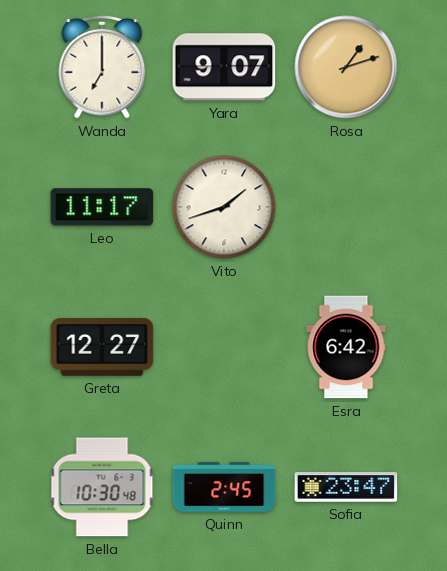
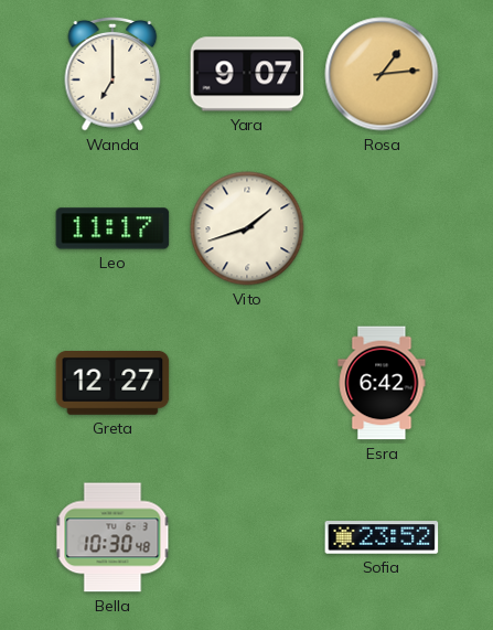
Rosa: 1:12 -> 1:14
Quinn: 2:45 -> none
Sofia: 23:47 -> 23:52
